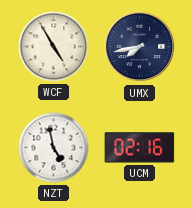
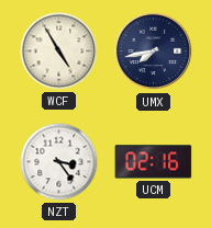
NZT: 4:58 -> 3:24
